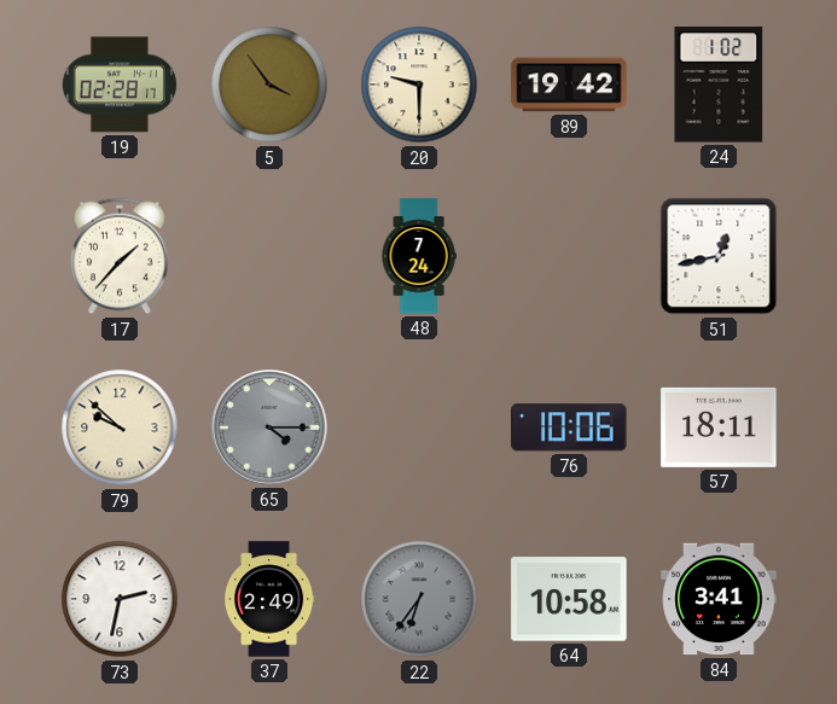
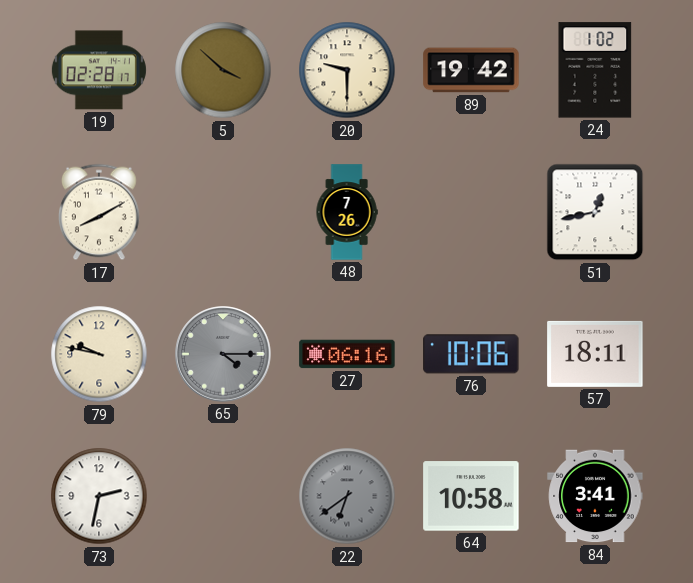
5: 3:54 -> 3:52
17: 1:37 -> 8:10
48: 7:24 -> 7:26
79: 9:52 -> 9:47
27: none -> 06:16
37: 2:49 -> none
22: 6:36 -> 6:39
